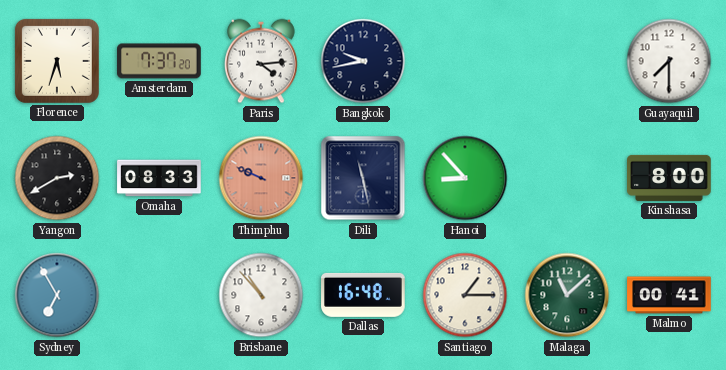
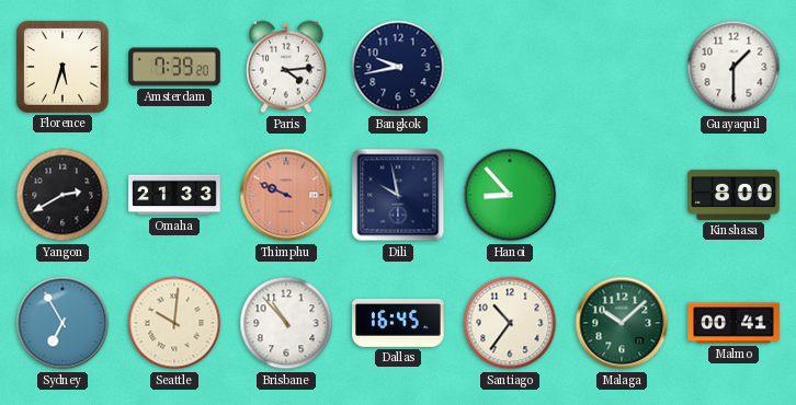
Amsterdam: 7:37 -> 7:39
Guayaquil: 7:30 -> 1:30
Omaha: 08:33 -> 21:33
Dili: 11:28 -> 9:58
Seattle: none -> 10:01
Dallas: 16:48 -> 16:45
Santiago: 1:15 -> 10:36
Malaga: 11:08 -> 10:08
